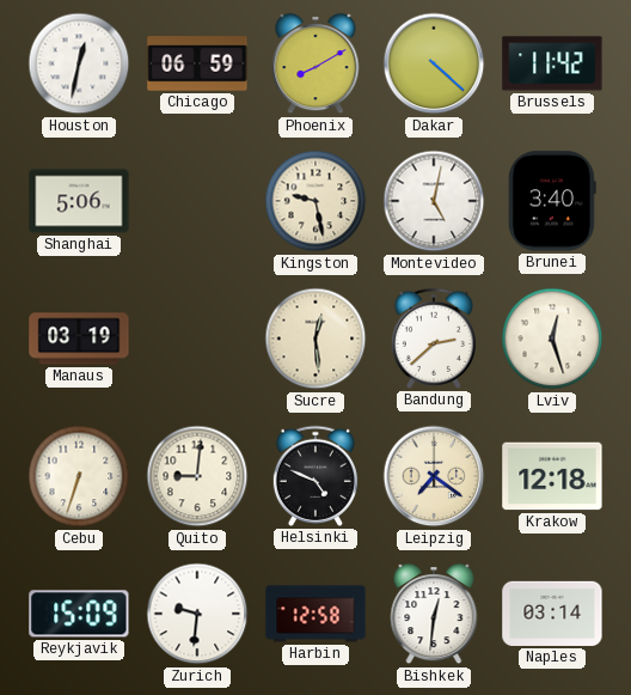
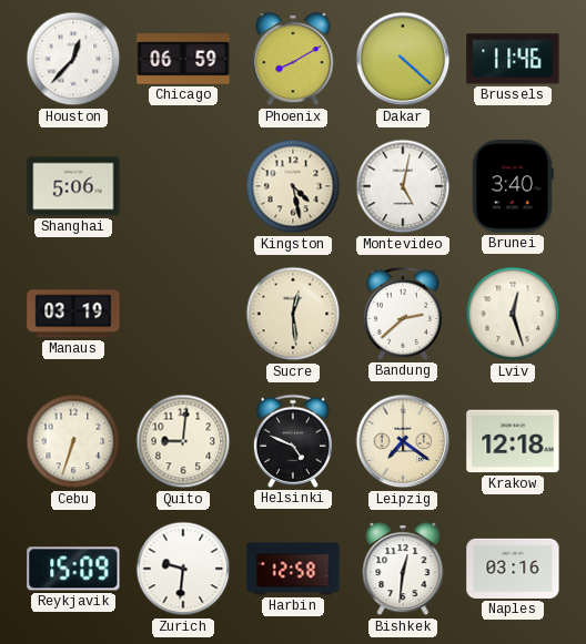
Houston: 12:32 -> 12:37
Brussels: 11:42 -> 11:46
Kingston: 9:28 -> 4:28
Naples: 03:14 -> 03:16
